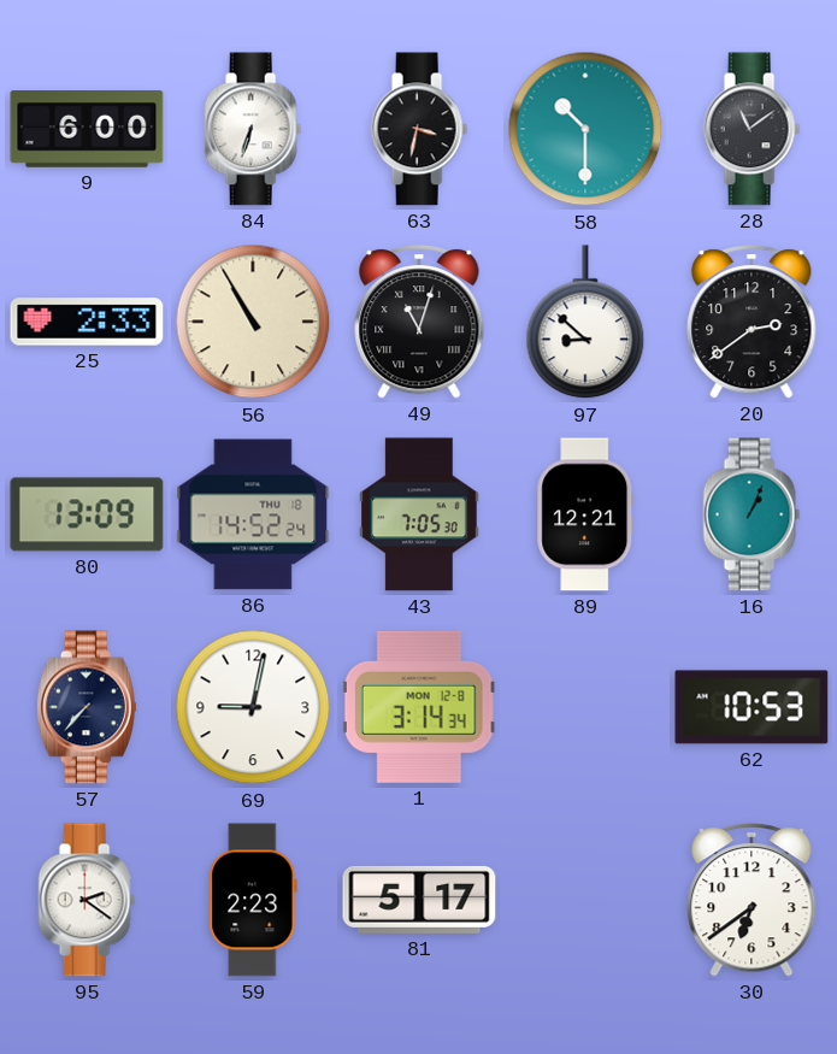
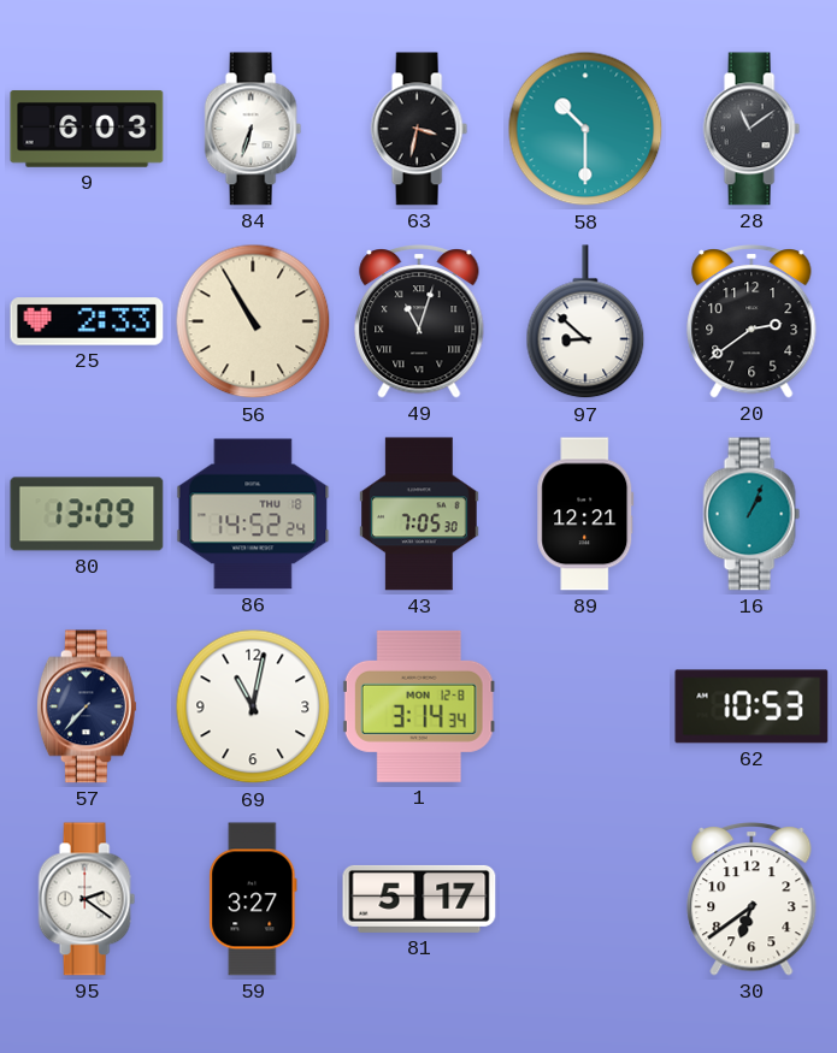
9: 6:00 -> 6:03
69: 9:02 -> 11:02
59: 2:23 -> 3:27
